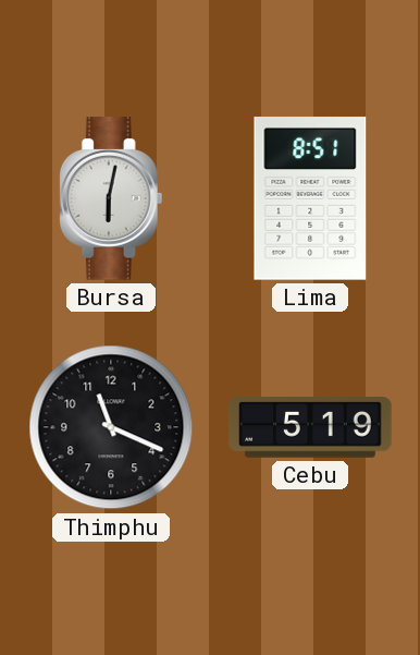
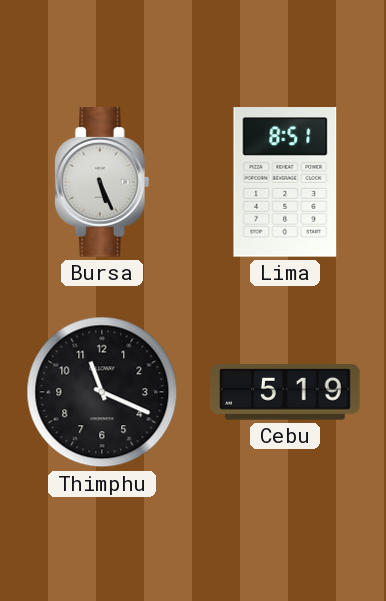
Bursa: 6:02 -> 5:26
